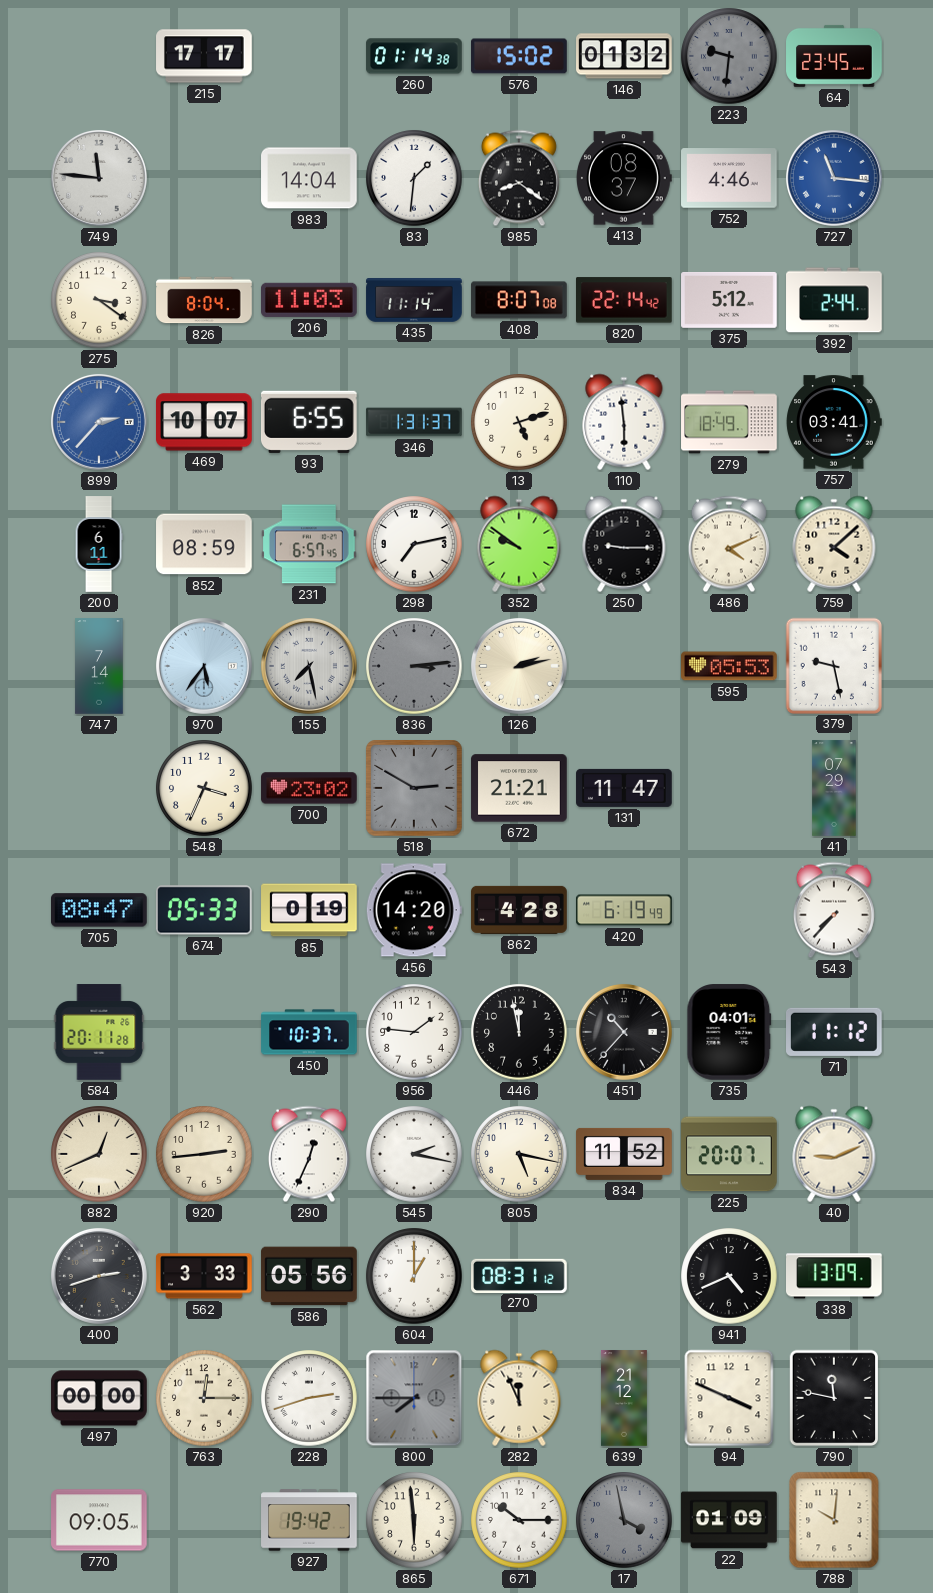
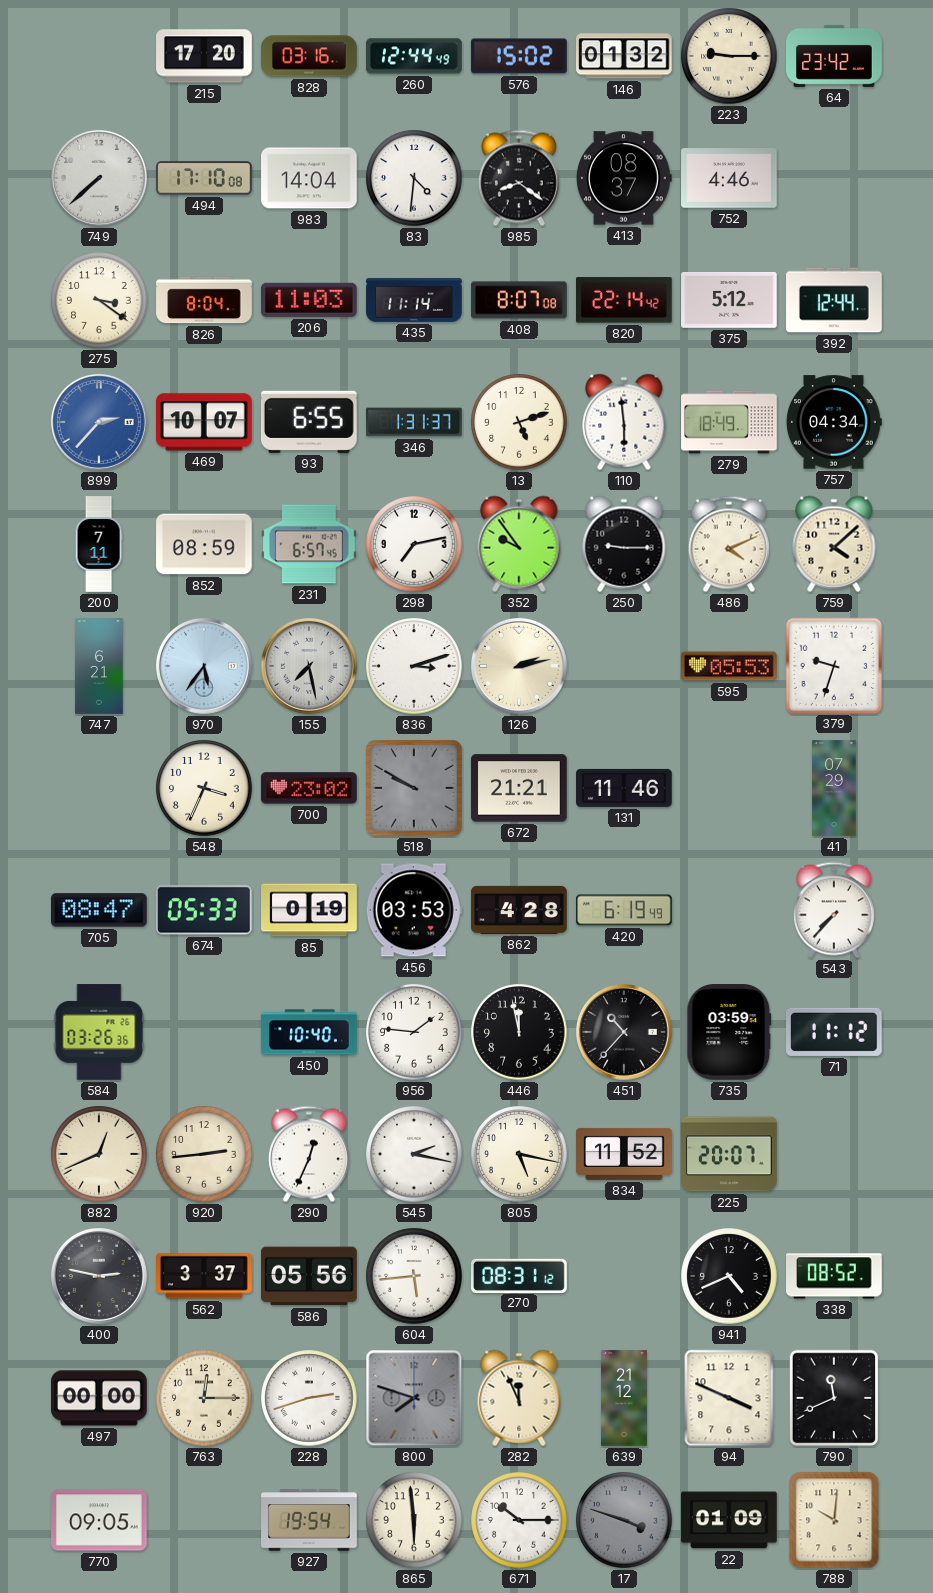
215: 17:17 -> 17:20
828: none -> 03:16
260: 01:14 -> 12:44
223: 9:31 -> 9:15
223 dial: grey -> cream
64: 23:45 -> 23:42
749: 11:46 -> 7:38
494: none -> 17:10
83: 1:31 -> 4:31
727: 11:16 -> none
392: 2:44 -> 12:44
757: 03:41 -> 04:34
200: 6:11 -> 7:11
352: 9:51 -> 9:54
747: 7:14 -> 6:21
836: 3:14 -> 3:12
836 dial: grey -> white
379: 9:28 -> 9:33
518: 2:50 -> 9:50
131: 11:47 -> 11:46
456: 14:20 -> 03:53
584: 20:11 -> 03:26
450: 10:37 -> 10:40
735: 04:01 -> 03:59
40: 9:11 -> none
400: 2:42 -> 2:47
562: 3:33 -> 3:37
604: 1:00 -> 5:44
338: 13:09 -> 08:52
800: 7:45 -> 7:48
790: 11:47 -> 11:41
927: 19:42 -> 19:54
17: 3:58 -> 3:48
